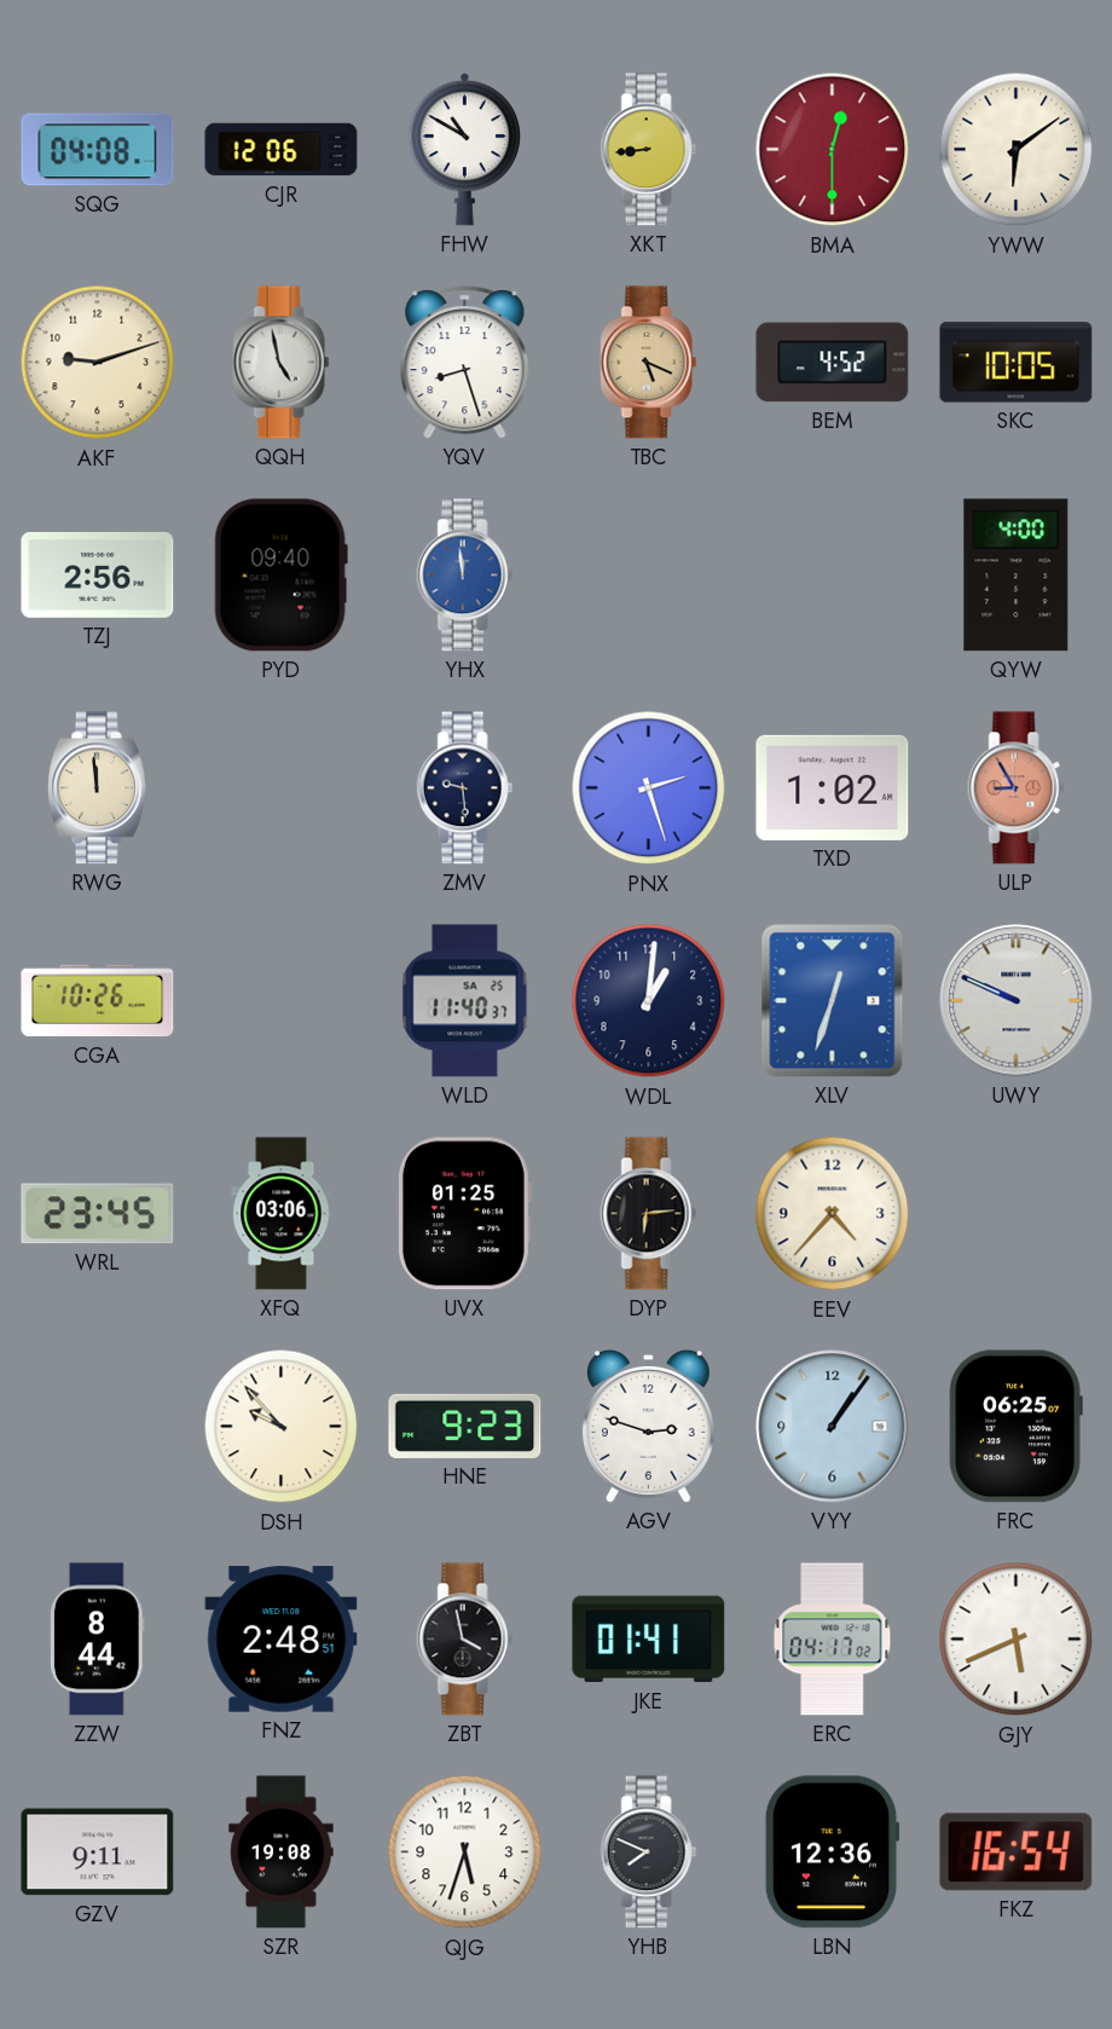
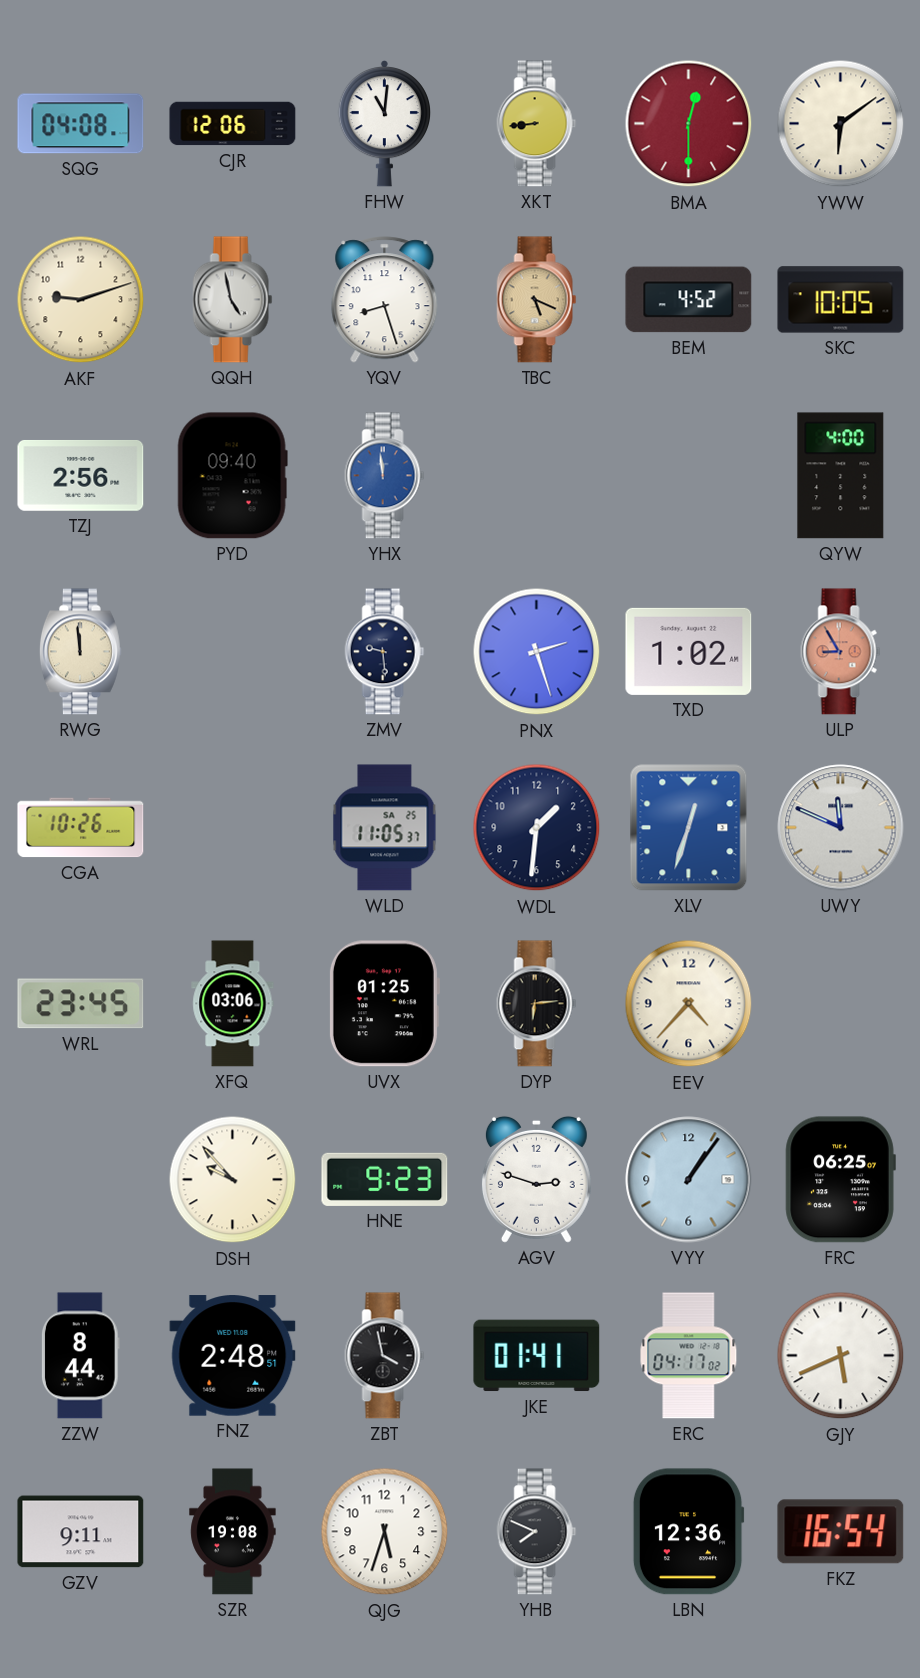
FHW: 10:50 -> 11:01
WLD: 11:40 -> 11:05
WDL: 1:01 -> 1:31
UWY: 9:49 -> 11:49
